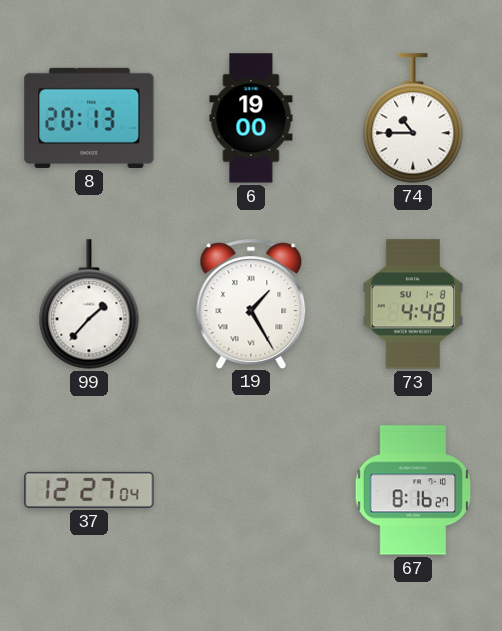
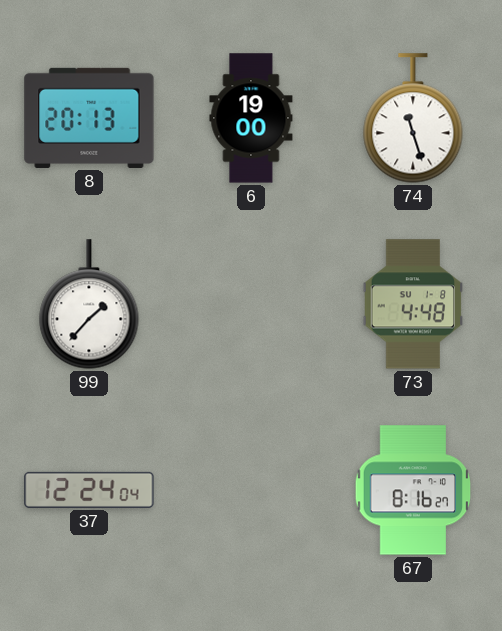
74: 10:45 -> 11:27
19: 1:25 -> none
37: 12:27 -> 12:24
